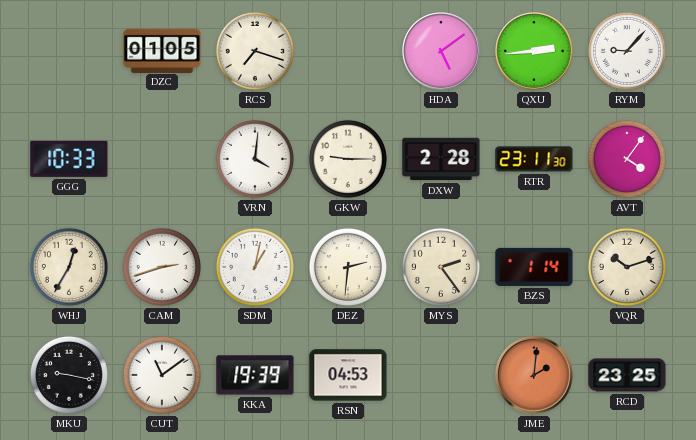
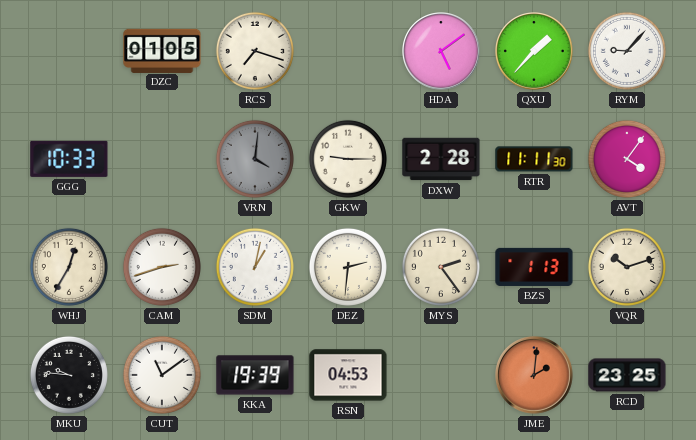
QXU: 2:44 -> 1:37
VRN dial: white -> grey
RTR: 23:11 -> 11:11
BZS: 1:14 -> 1:13
MKU: 9:17 -> 9:46
